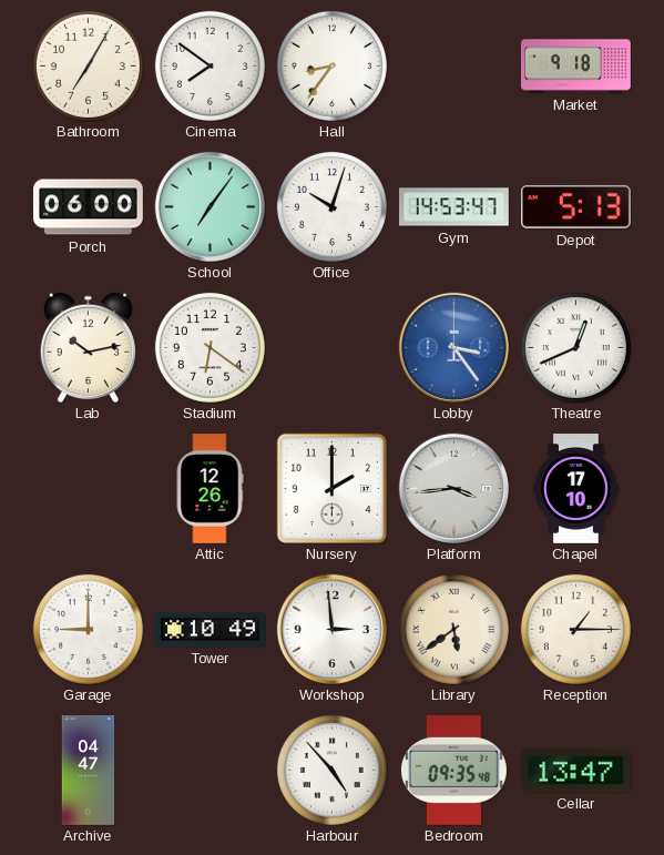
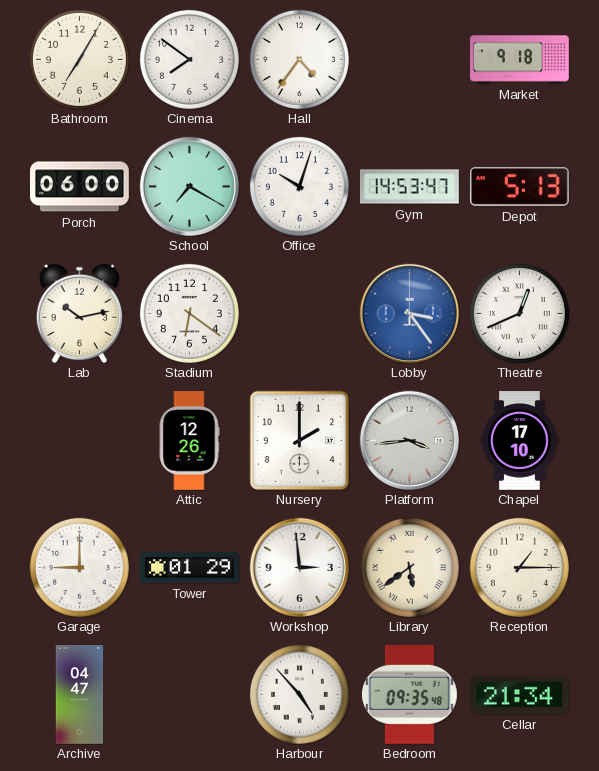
Hall: 8:36 -> 4:36
School: 7:06 -> 7:20
Tower: 10:49 -> 01:29
Cellar: 13:47 -> 21:34
